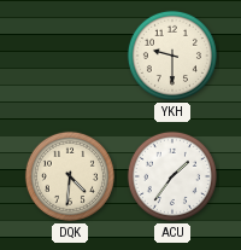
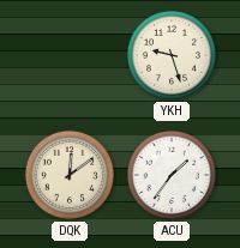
YKH: 9:30 -> 9:27
DQK: 4:31 -> 12:09
